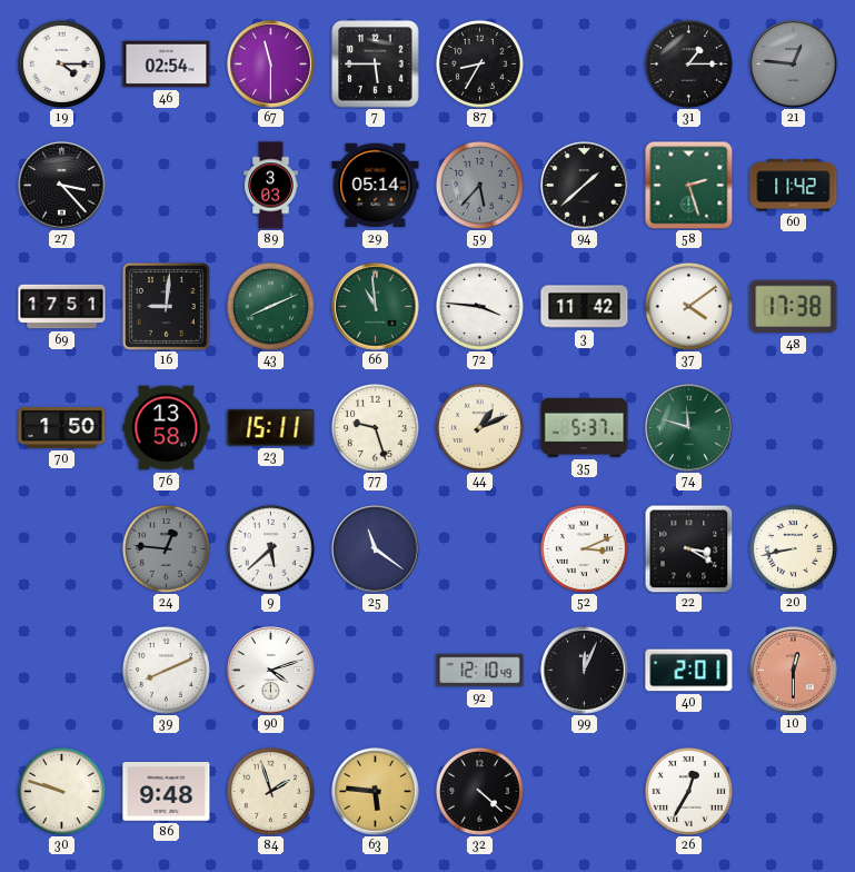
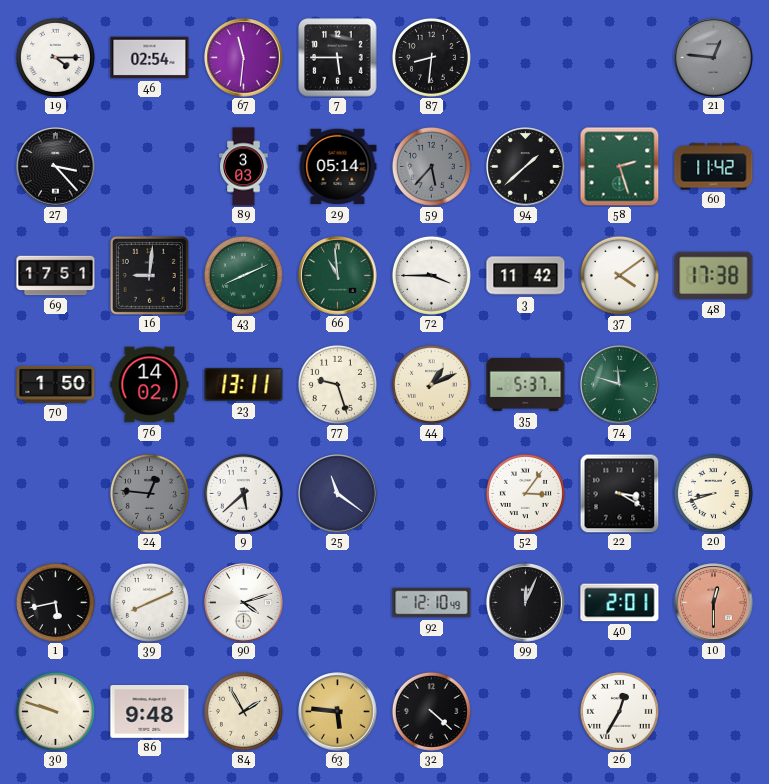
67: 11:30 -> 11:31
87: 8:35 -> 8:31
31: 1:15 -> none
72: 3:46 -> 3:45
76: 13:58 -> 14:02
23: 15:11 -> 13:11
52: 3:11 -> 3:06
20: 8:43 -> 8:42
1: none -> 5:43
84: 1:57 -> 1:55
